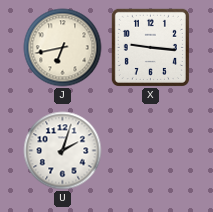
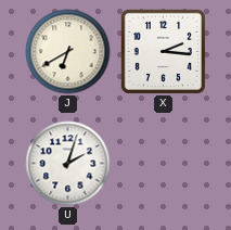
J: 6:43 -> 6:40
X: 9:16 -> 2:16
